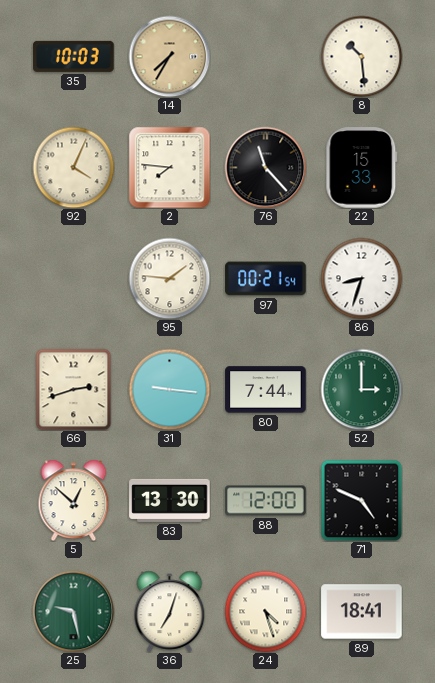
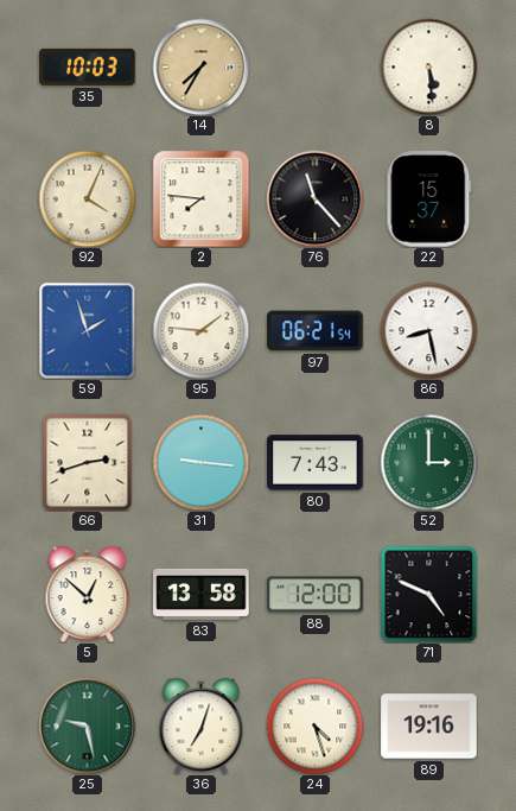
8: 10:29 -> 5:29
22: 15:33 -> 15:37
59: none -> 1:57
97: 00:21 -> 06:21
86: 8:33 -> 8:28
80: 7:44 -> 7:43
83: 13:30 -> 13:58
89: 18:41 -> 19:16
